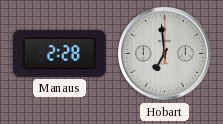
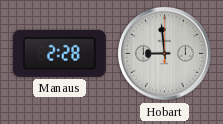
Hobart: 6:59 -> 8:59
